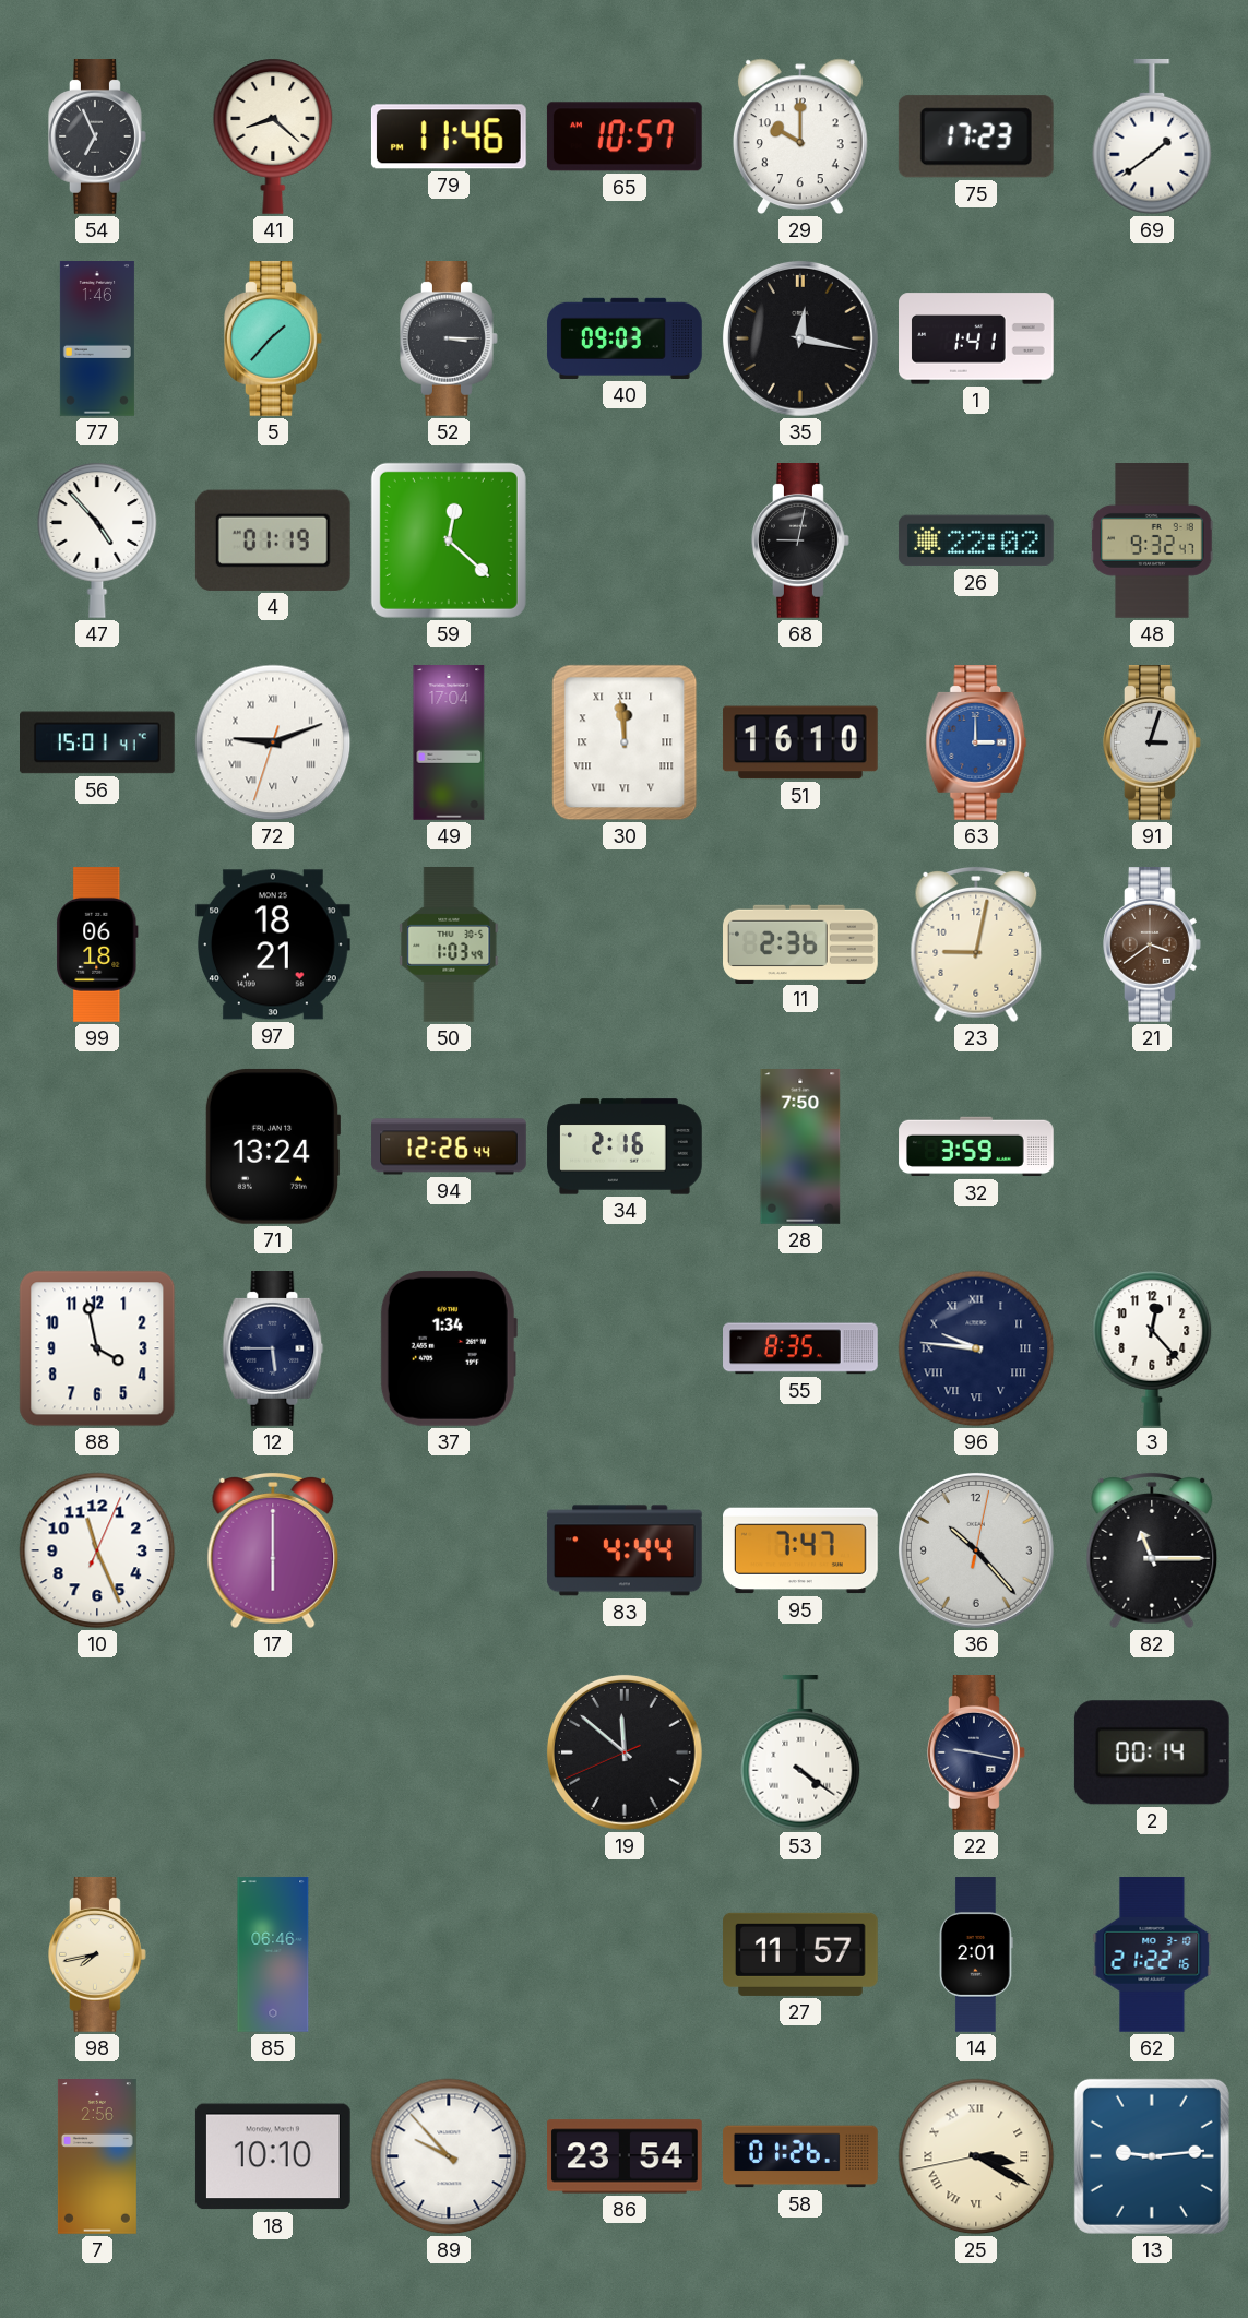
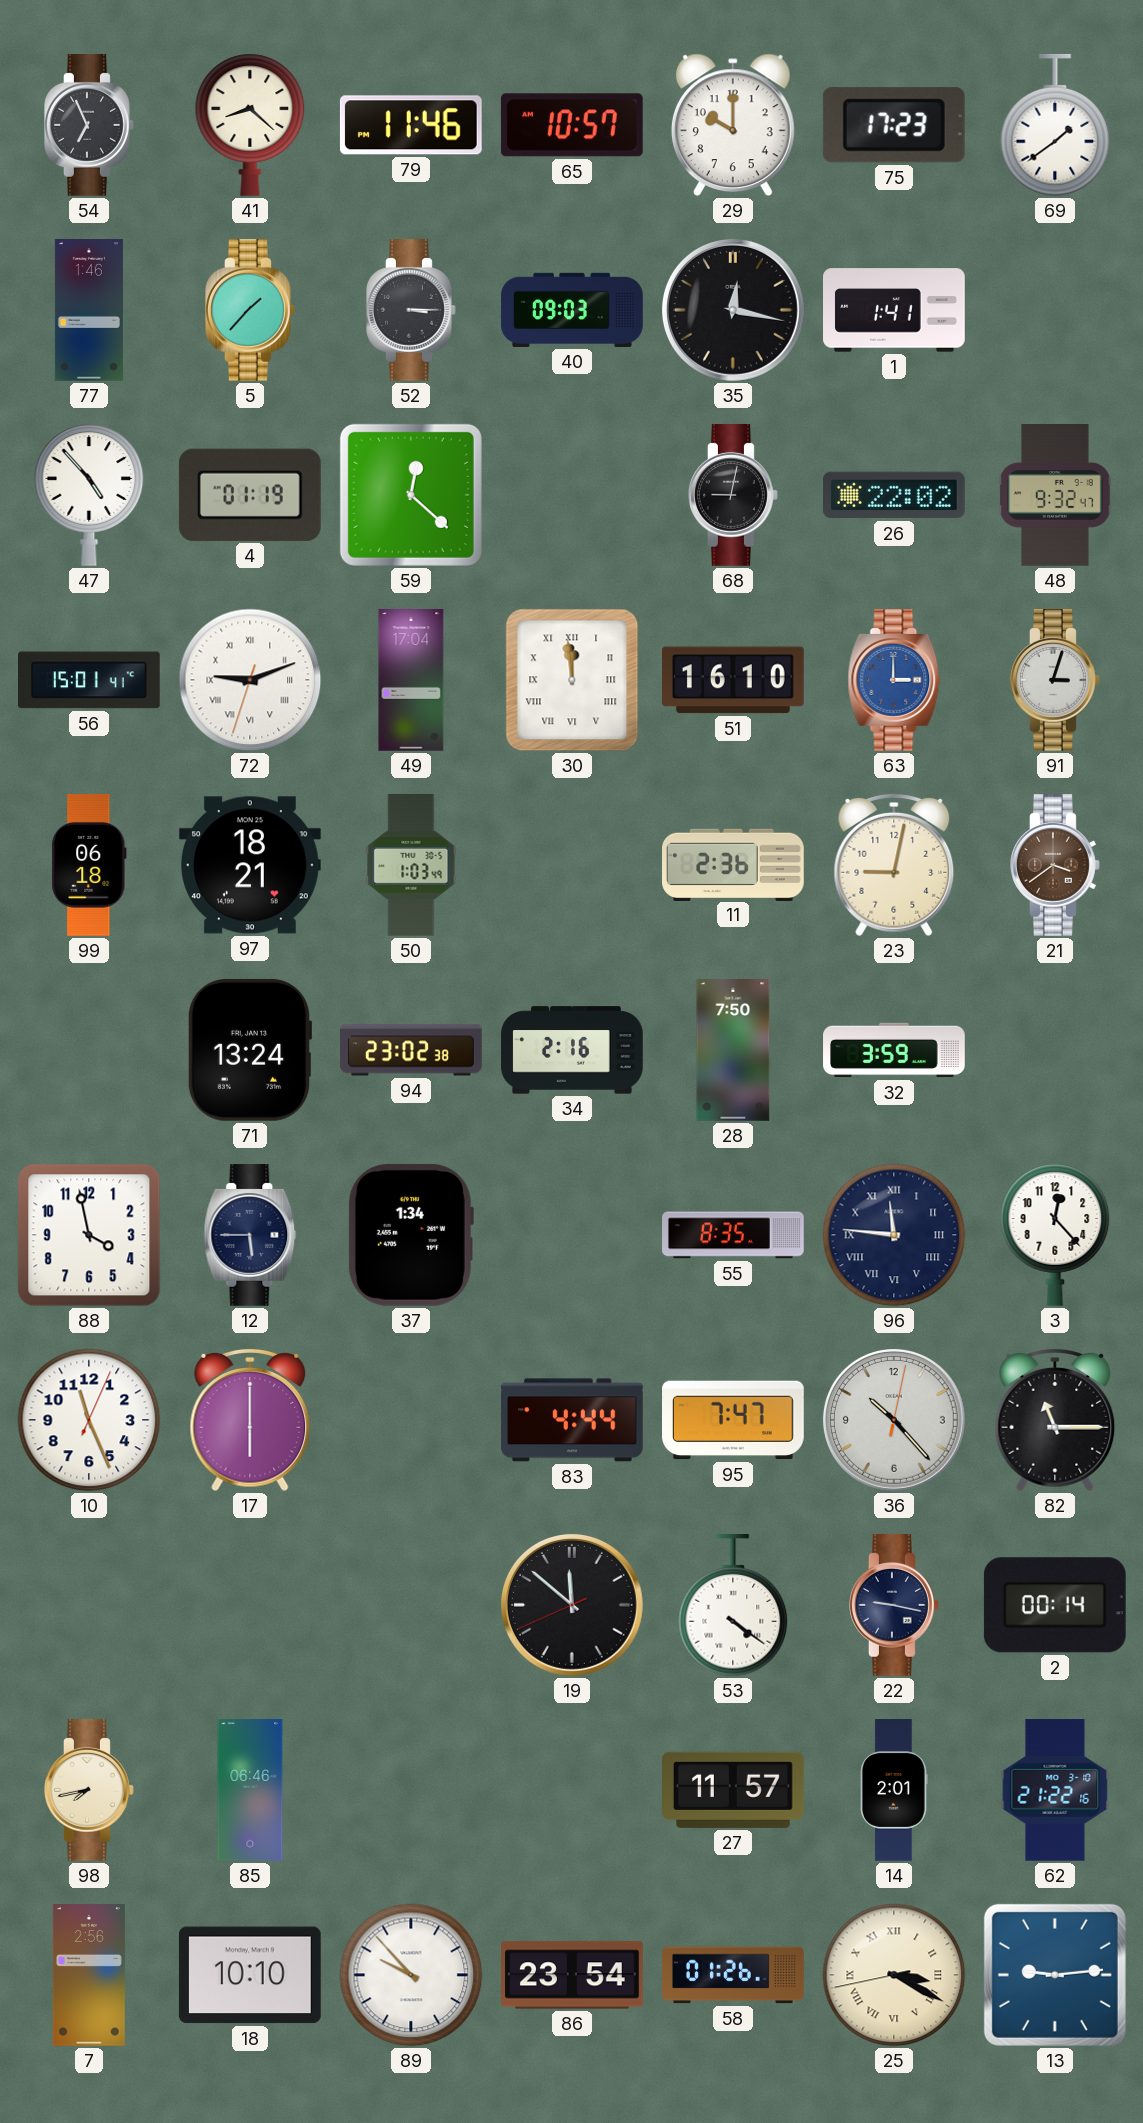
94: 12:26 -> 23:02
96: 9:46 -> 11:46
